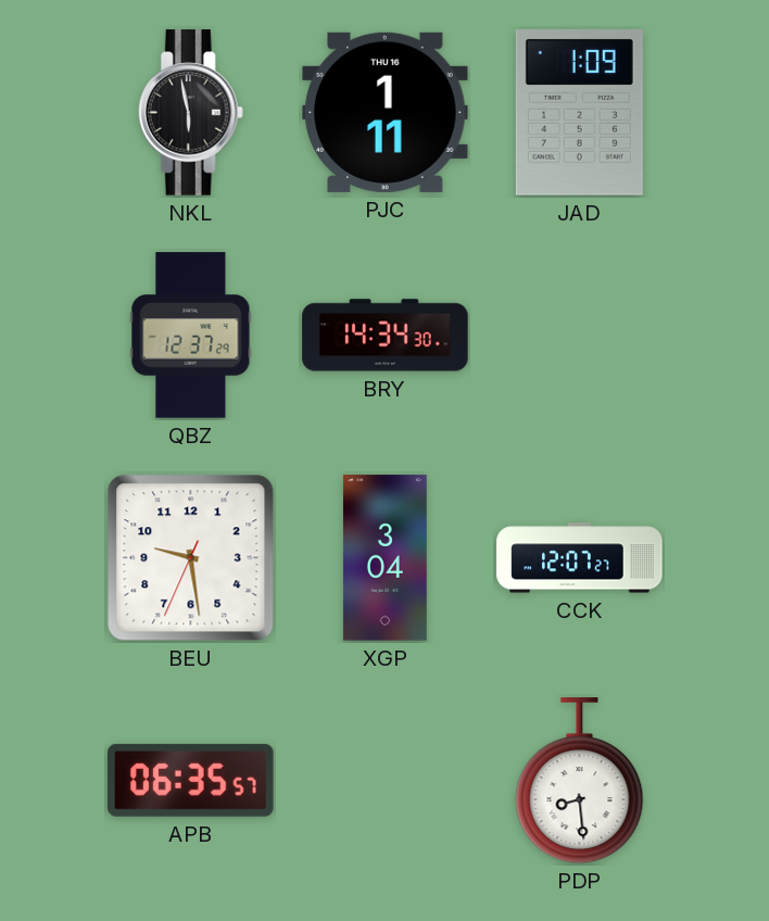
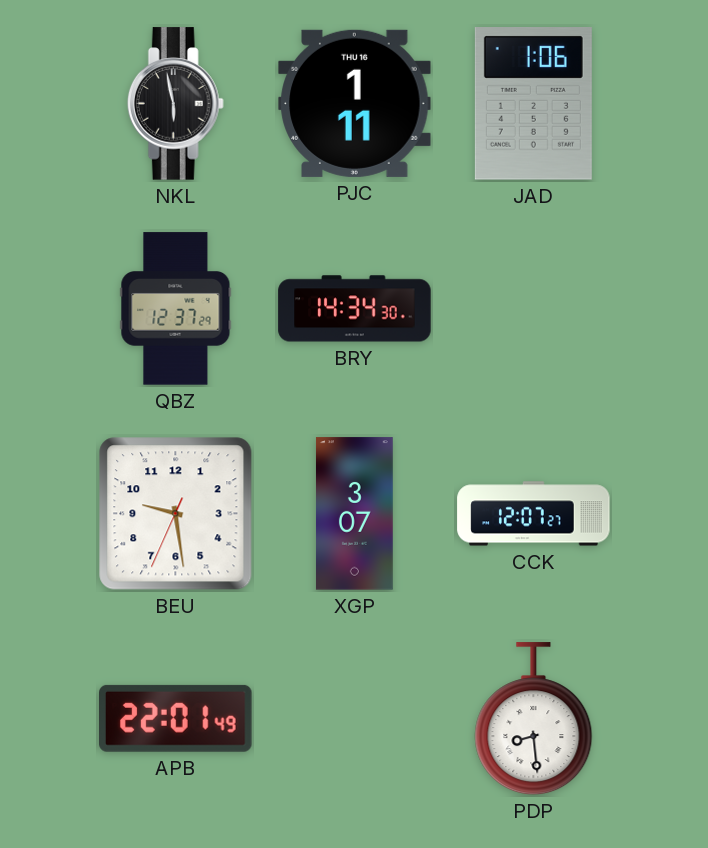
JAD: 1:09 -> 1:06
XGP: 3:04 -> 3:07
APB: 06:35 -> 22:01
